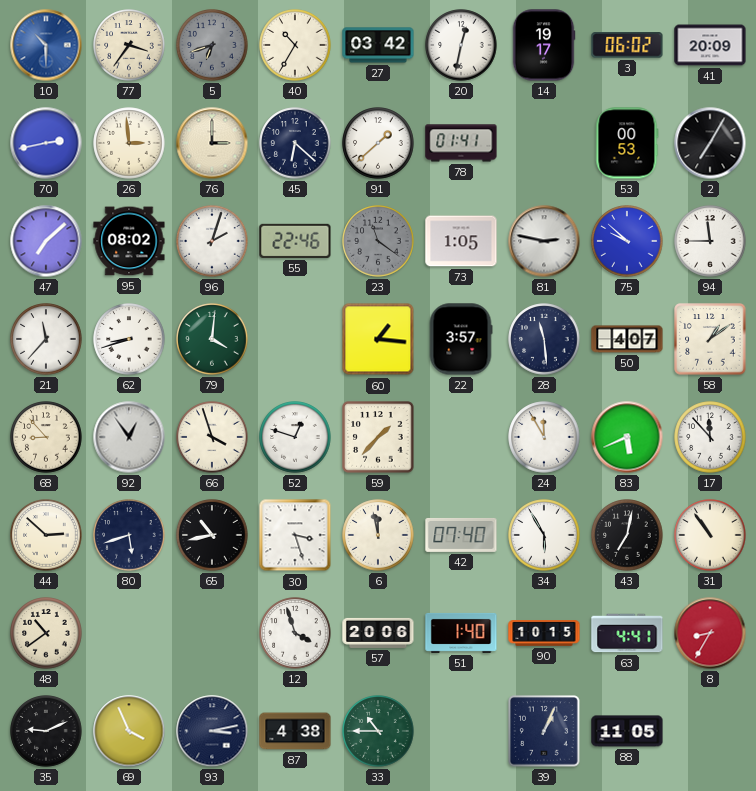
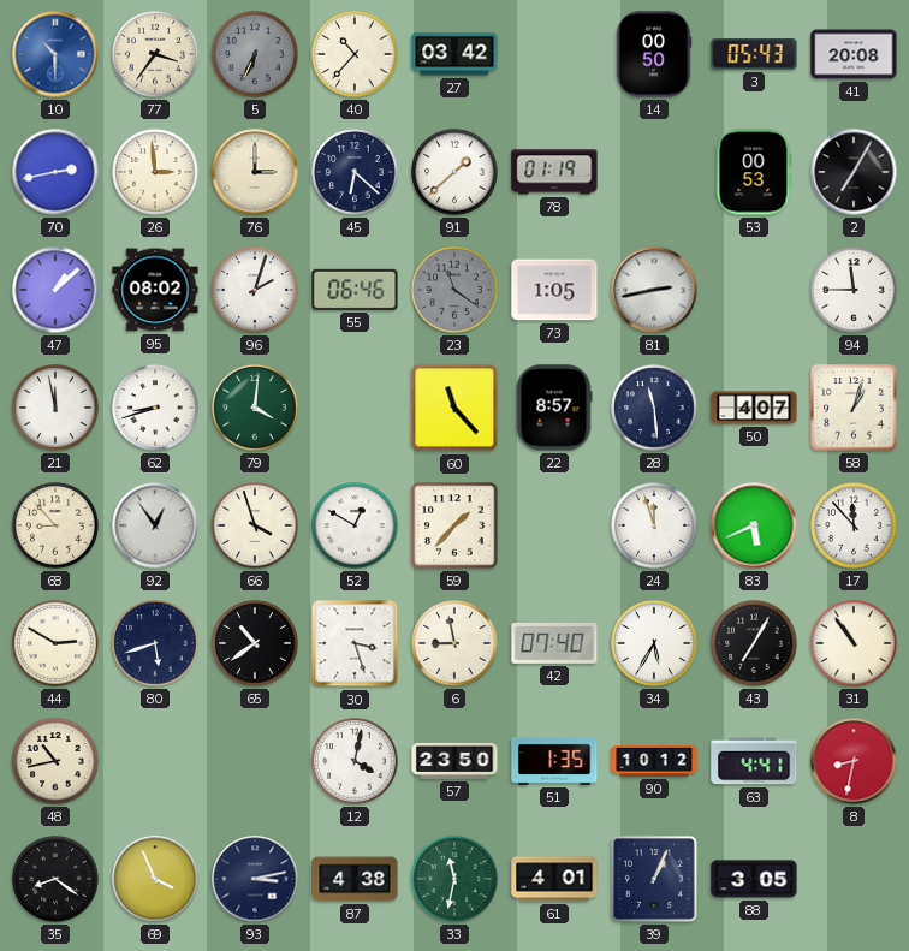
5: 6:42 -> 6:34
40: 10:35 -> 10:37
20: 12:32 -> none
14: 19:17 -> 00:50
3: 06:02 -> 05:43
41: 20:09 -> 20:08
78: 01:41 -> 01:19
47: 7:08 -> 1:08
55: 22:46 -> 06:46
81: 2:47 -> 2:43
75: 9:52 -> none
21: 11:37 -> 11:58
60: 1:16 -> 11:23
22: 3:57 -> 8:57
58: 1:09 -> 1:03
52: 12:48 -> 12:50
24: 11:55 -> 11:57
44: 2:52 -> 2:50
65: 10:43 -> 10:39
6: 11:58 -> 8:58
34: 5:55 -> 5:35
43: 7:02 -> 7:05
48: 10:39 -> 10:43
12: 3:57 -> 4:02
57: 20:06 -> 23:50
51: 1:40 -> 1:35
90: 10:15 -> 10:12
8: 8:35 -> 8:32
35: 9:11 -> 8:21
33: 10:45 -> 11:32
61: none -> 4:01
88: 11:05 -> 3:05
